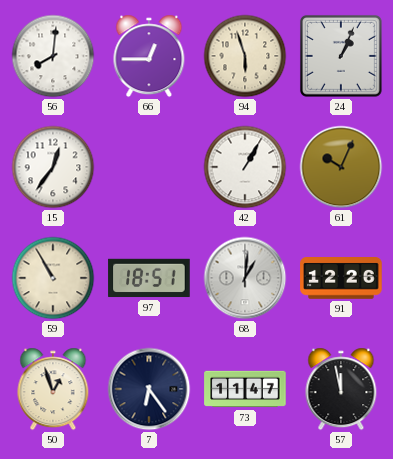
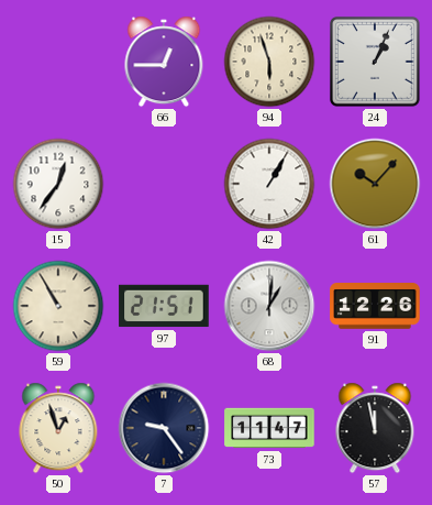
56: 8:01 -> none
61: 10:04 -> 10:07
97: 18:51 -> 21:51
7: 6:24 -> 9:24
